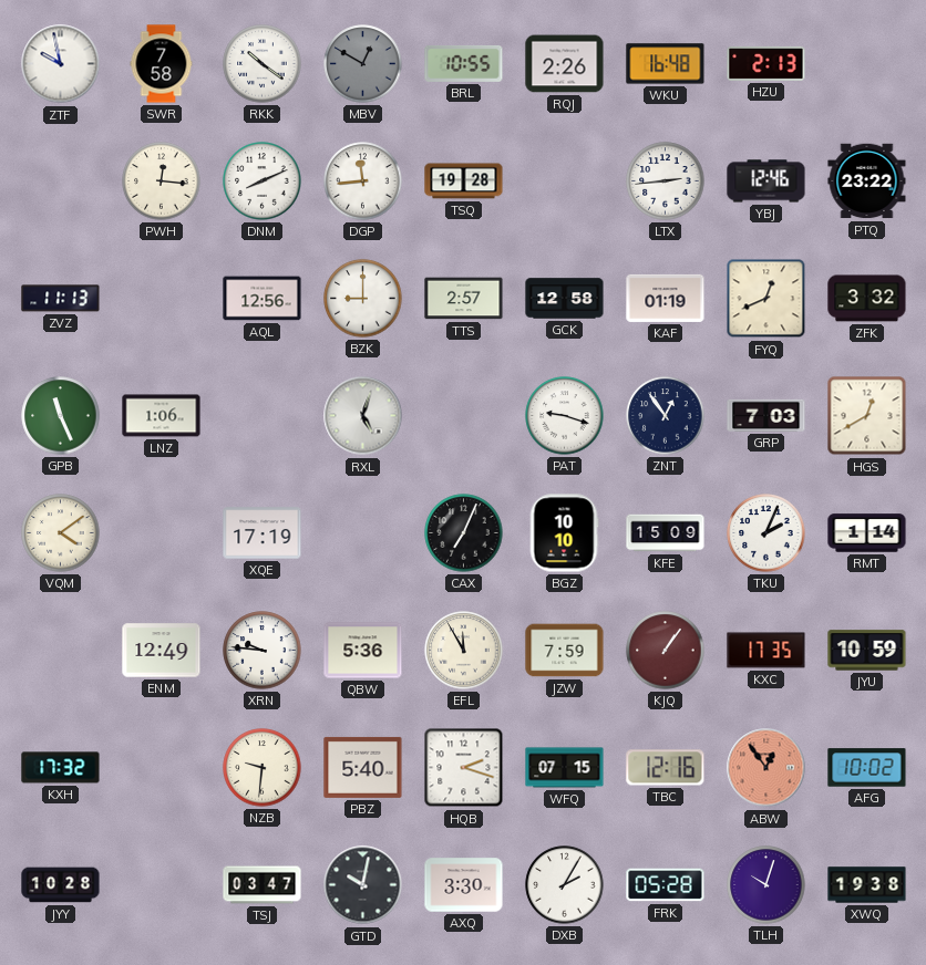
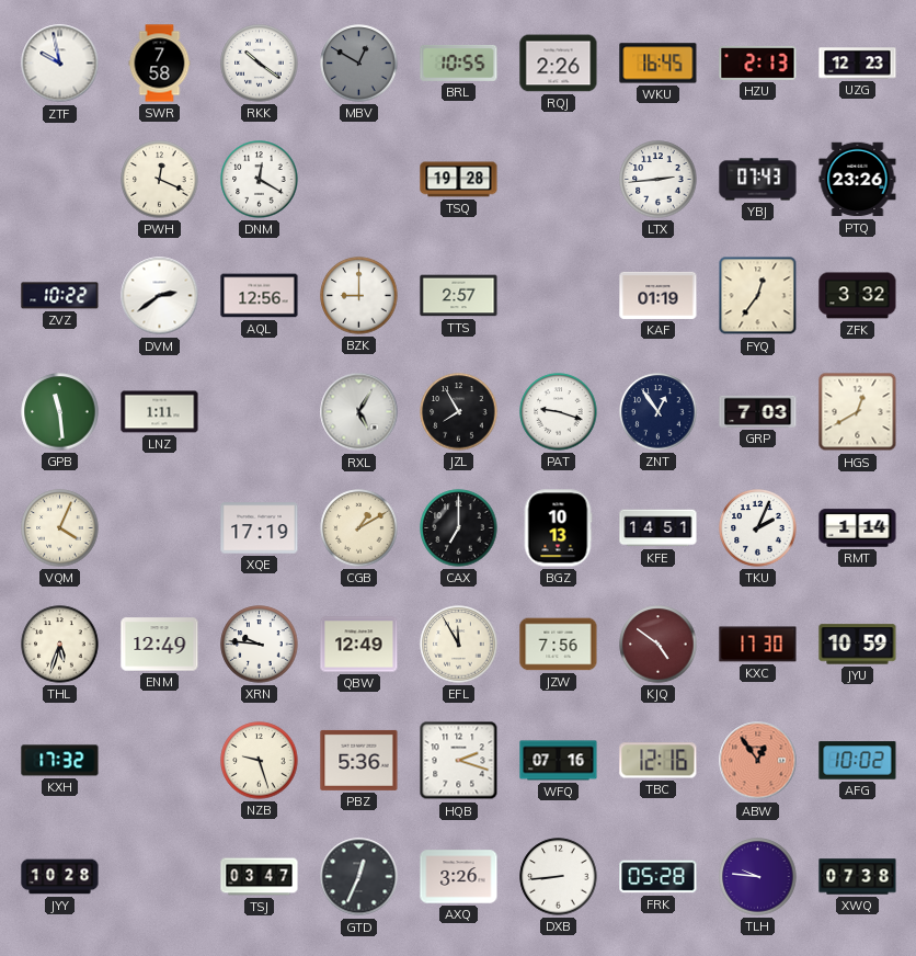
WKU: 16:48 -> 16:45
UZG: none -> 12:23
PWH: 12:16 -> 12:19
DNM: 8:11 -> 12:20
DGP: 11:44 -> none
YBJ: 12:46 -> 07:43
PTQ: 23:22 -> 23:26
ZVZ: 11:13 -> 10:22
DVM: none -> 2:39
GCK: 12:58 -> none
FYQ: 12:41 -> 12:36
GPB: 11:26 -> 11:29
LNZ: 1:06 -> 1:11
RXL: 5:03 -> 5:05
JZL: none -> 7:55
VQM: 4:09 -> 4:04
CGB: none -> 1:10
CAX: 7:04 -> 7:00
BGZ: 10:10 -> 10:13
KFE: 15:09 -> 14:51
THL: none -> 5:33
QBW: 5:36 -> 12:49
JZW: 7:59 -> 7:56
KJQ: 1:06 -> 4:51
KXC: 17:35 -> 17:30
NZB: 9:31 -> 9:27
PBZ: 5:40 -> 5:36
WFQ: 07:15 -> 07:16
GTD: 10:02 -> 12:34
AXQ: 3:30 -> 3:26
DXB: 2:05 -> 8:44
TLH: 10:03 -> 9:46
XWQ: 19:38 -> 07:38
